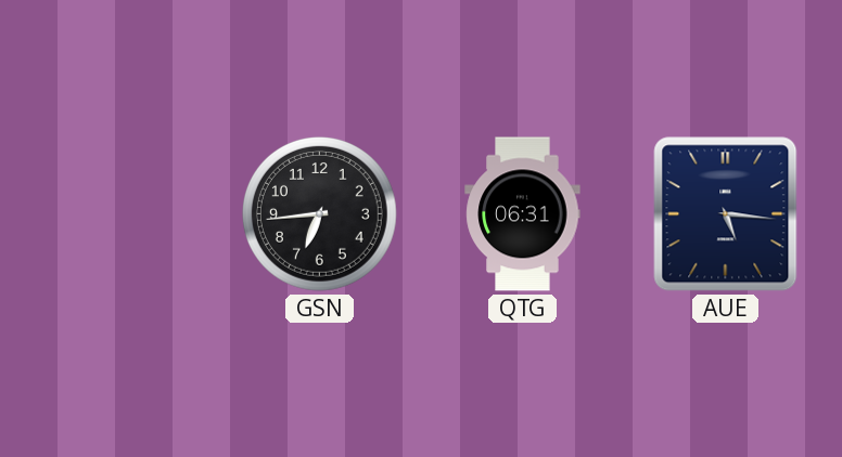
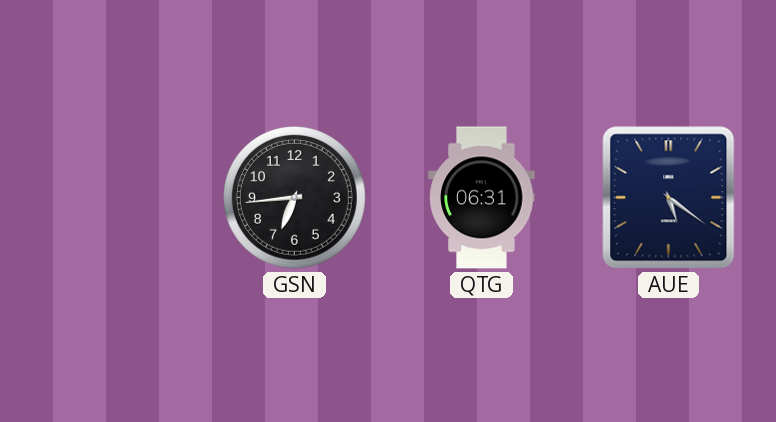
AUE: 5:16 -> 5:21
